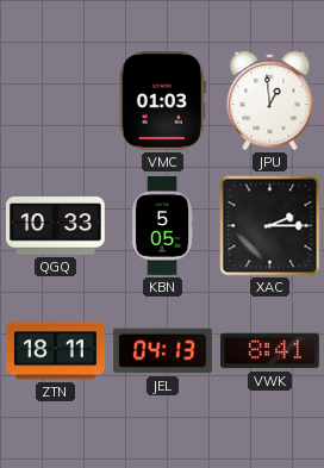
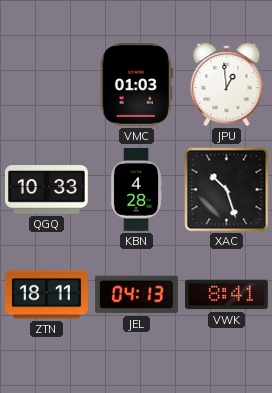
KBN: 5:05 -> 4:28
XAC: 2:15 -> 10:27
